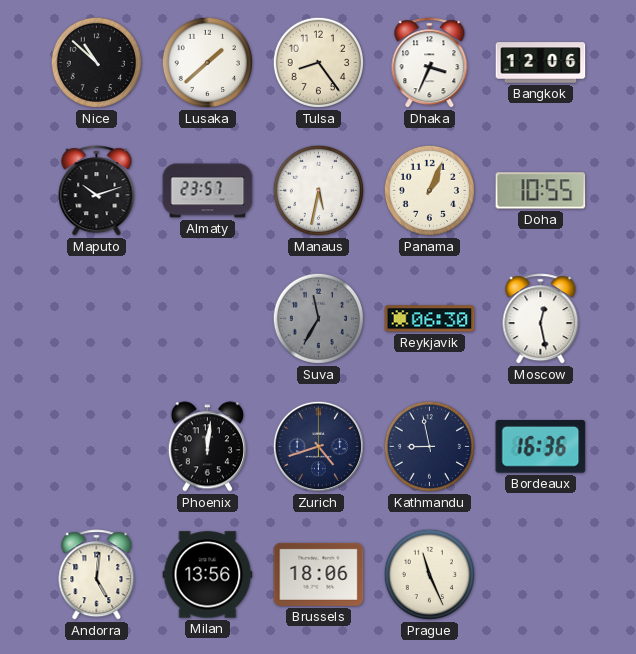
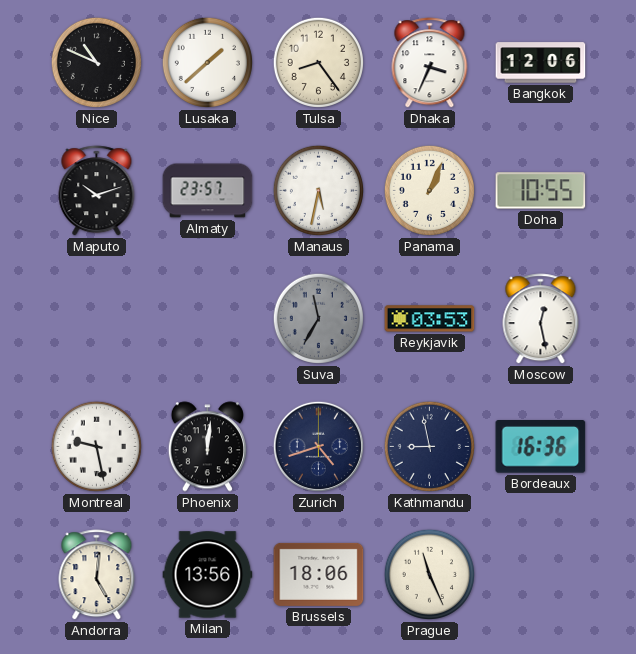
Nice: 10:52 -> 10:49
Reykjavik: 06:30 -> 03:53
Montreal: none -> 9:28
